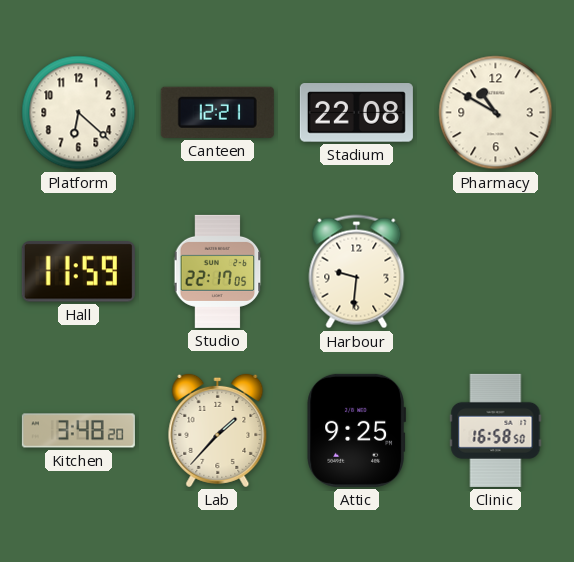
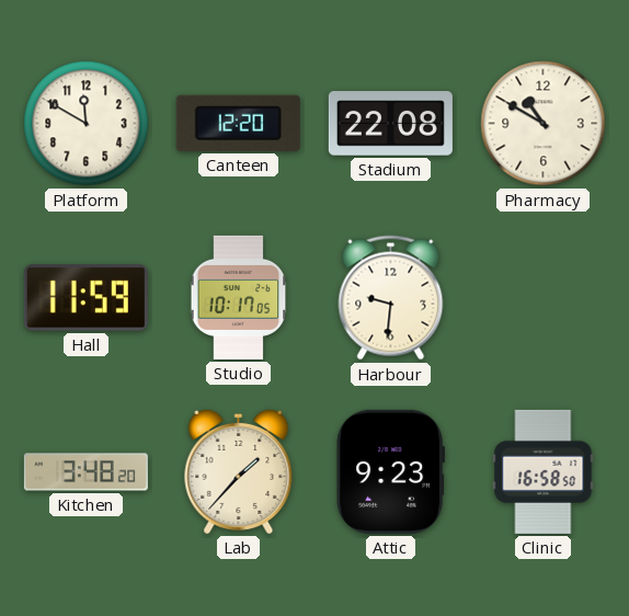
Platform: 6:22 -> 11:50
Canteen: 12:21 -> 12:20
Studio: 22:17 -> 10:17
Attic: 9:25 -> 9:23
